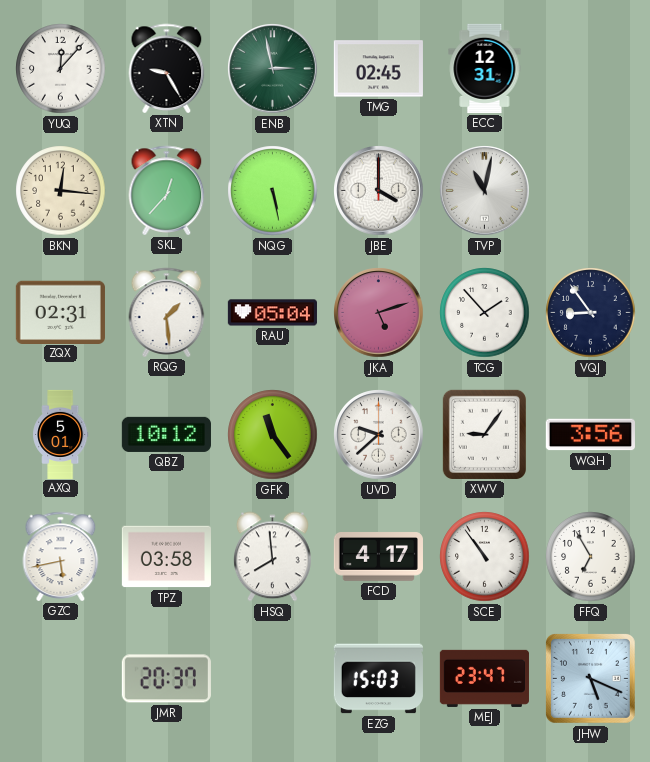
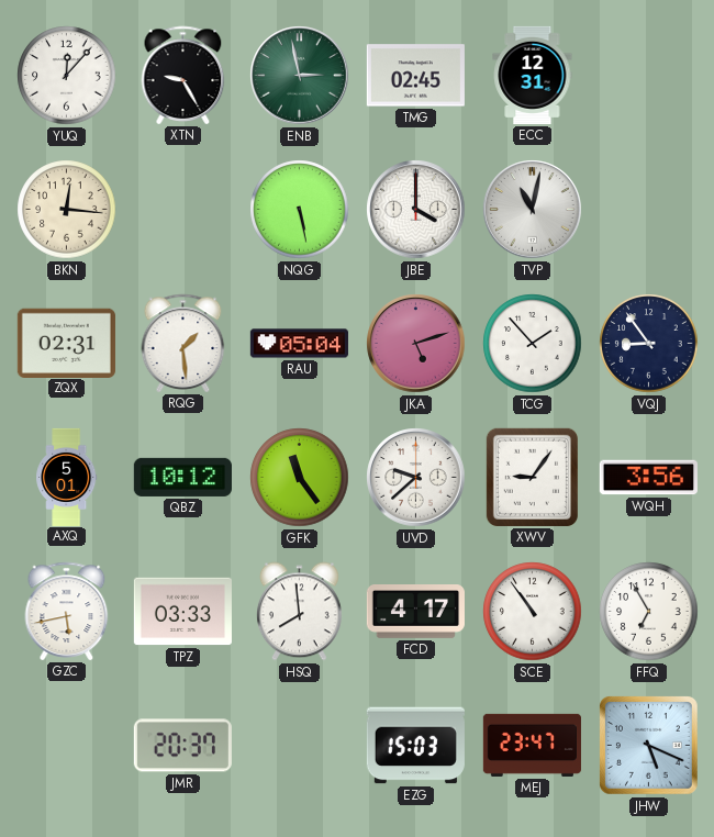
SKL: 12:37 -> none
TPZ: 03:58 -> 03:33
